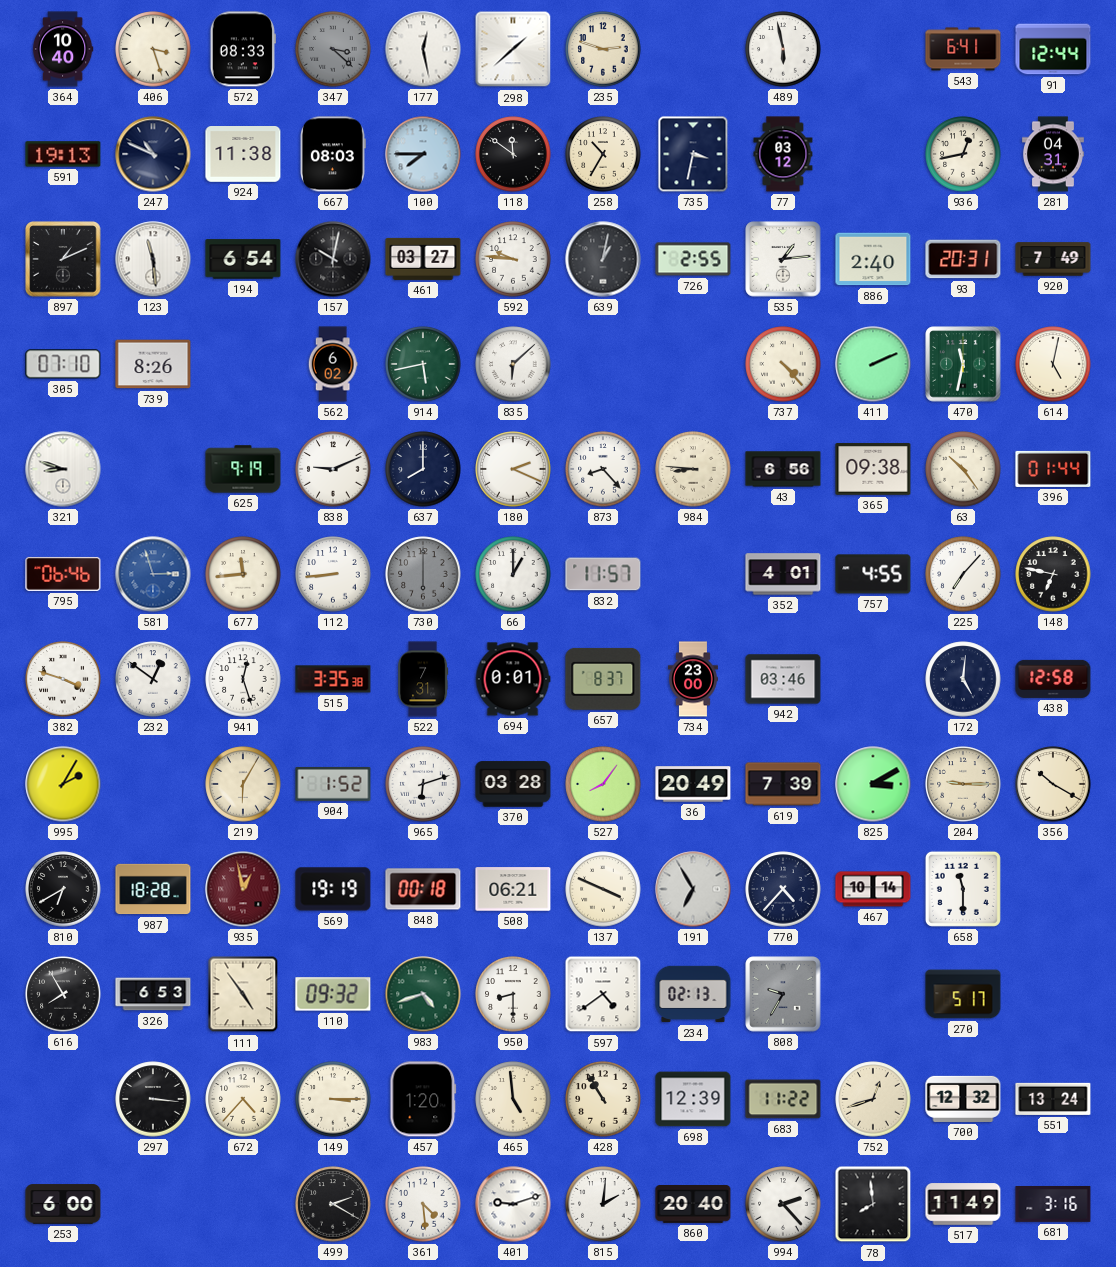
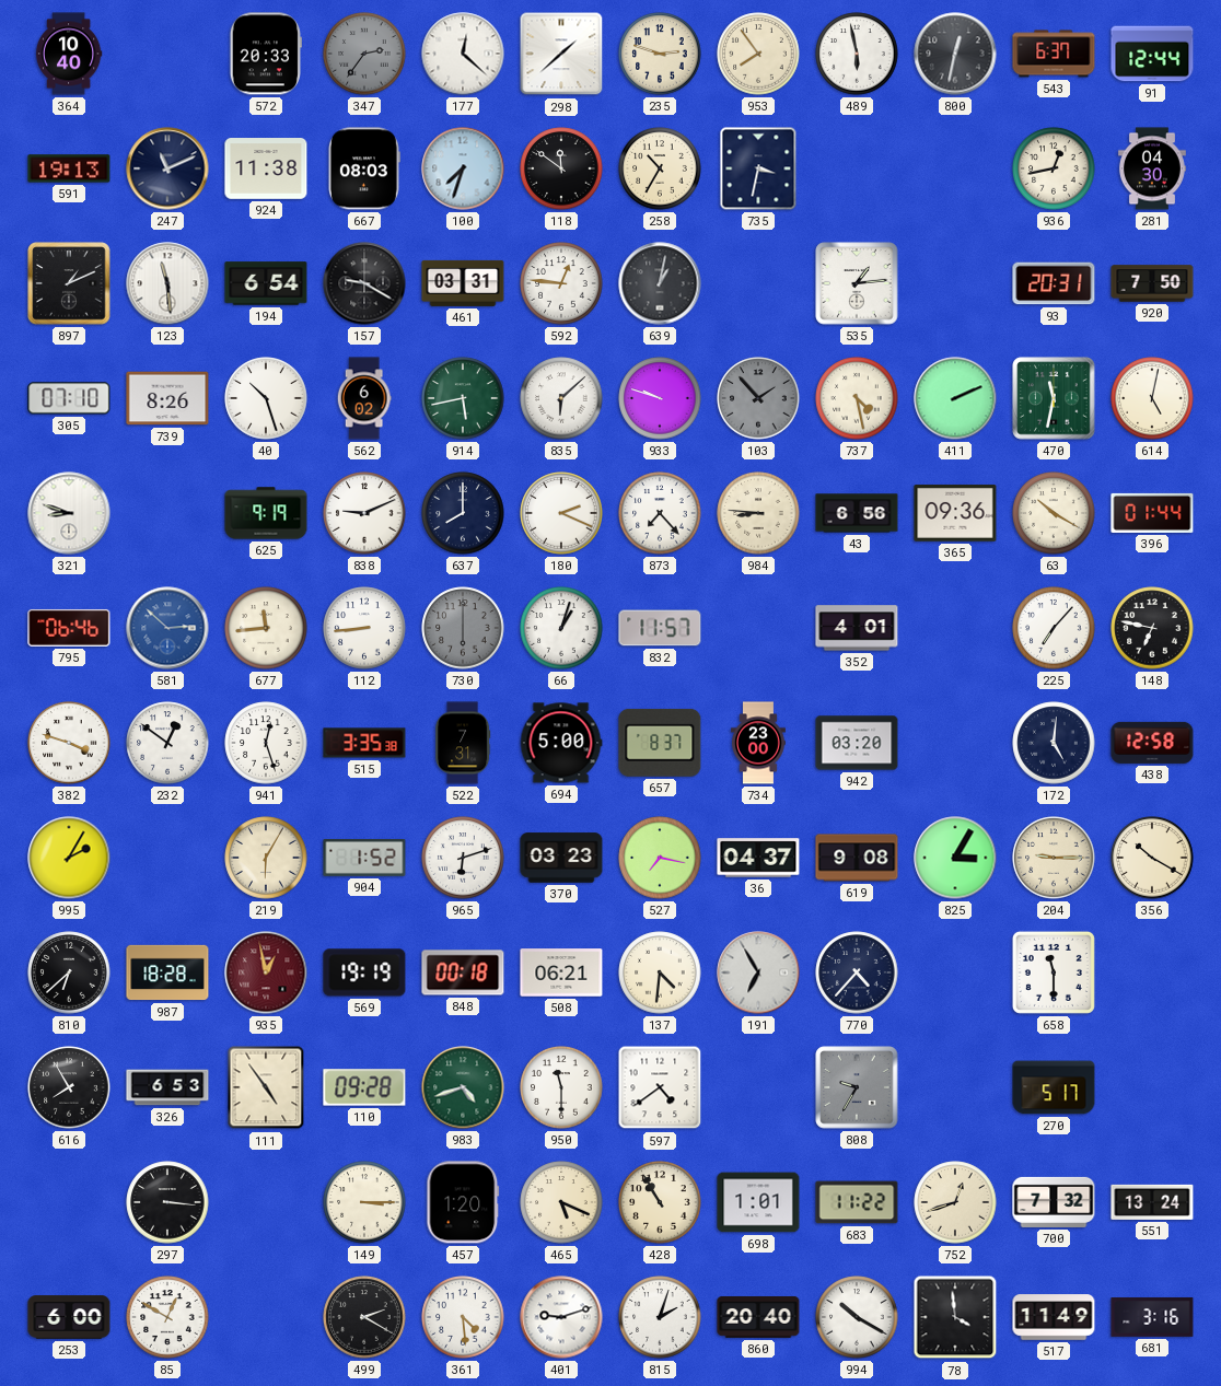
406: 3:27 -> none
572: 08:33 -> 20:33
347: 3:22 -> 2:36
177: 12:28 -> 12:22
953: none -> 7:54
800: none -> 12:32
543: 6:41 -> 6:37
247: 10:49 -> 11:11
100: 7:45 -> 7:33
77: 03:12 -> none
281: 04:31 -> 04:30
157: 10:02 -> 9:20
461: 03:27 -> 03:31
592: 9:46 -> 12:46
726: 2:55 -> none
886: 2:40 -> none
920: 7:49 -> 7:50
40: none -> 10:27
933: none -> 9:48
103: none -> 1:53
737: 4:23 -> 4:28
873: 8:23 -> 7:23
365: 09:38 -> 09:36
63: 10:24 -> 10:20
581: 2:57 -> 2:52
66: 1:00 -> 1:03
757: 4:55 -> none
694: 0:01 -> 5:00
942: 03:46 -> 03:20
370: 03:28 -> 03:23
527: 8:06 -> 7:17
36: 20:49 -> 04:37
619: 7:39 -> 9:08
825: 3:10 -> 3:05
810: 6:40 -> 6:38
137: 3:49 -> 4:31
467: 10:14 -> none
110: 09:32 -> 09:28
950: 8:30 -> 11:30
234: 02:13 -> none
672: 4:37 -> none
465: 4:59 -> 5:19
698: 12:39 -> 1:01
700: 12:32 -> 7:32
85: none -> 12:50
815: 2:01 -> 2:03
994: 2:23 -> 10:20
78: 7:59 -> 3:59
